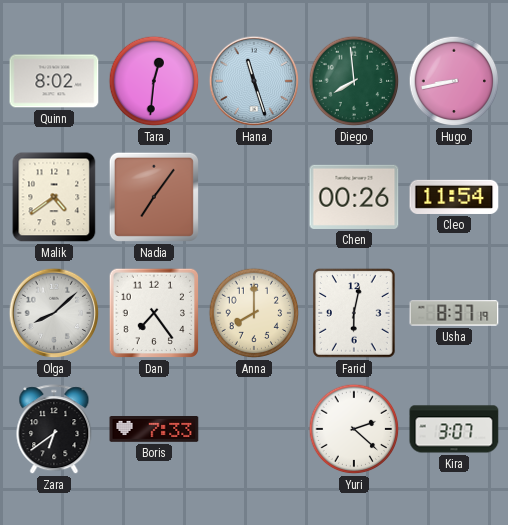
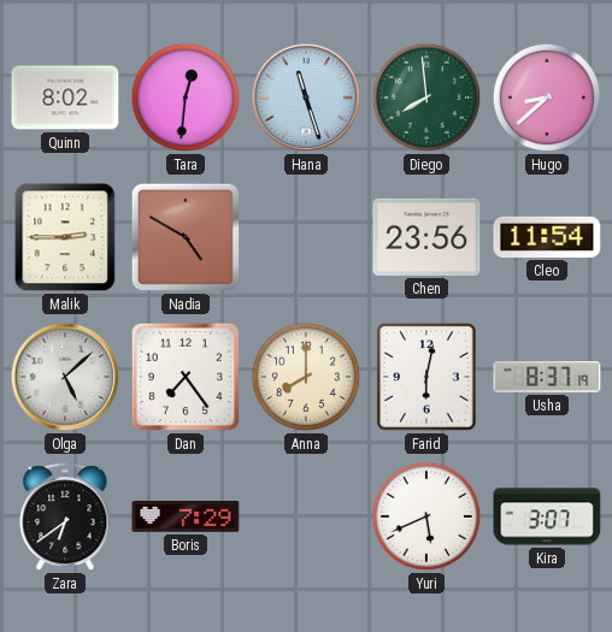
Hugo: 8:43 -> 8:38
Malik: 4:39 -> 2:45
Nadia: 7:06 -> 4:50
Chen: 00:26 -> 23:56
Olga: 8:08 -> 5:08
Boris: 7:33 -> 7:29
Yuri: 2:22 -> 5:41
